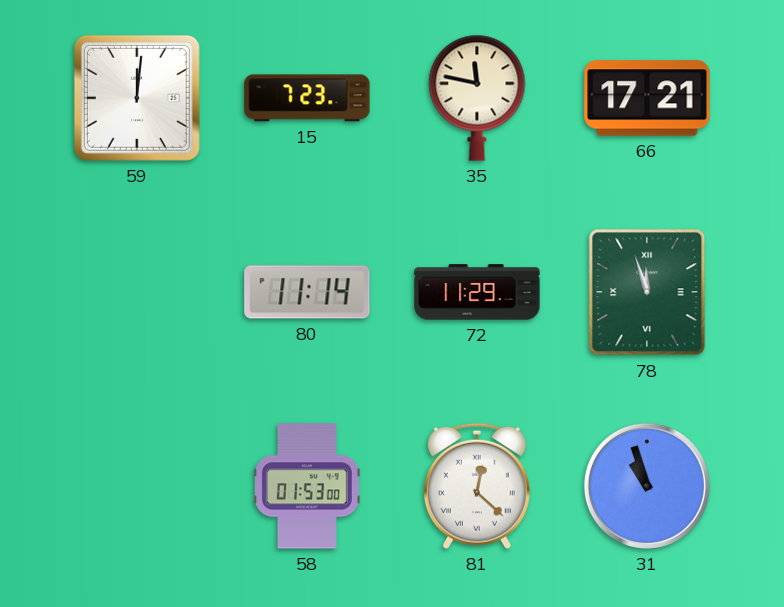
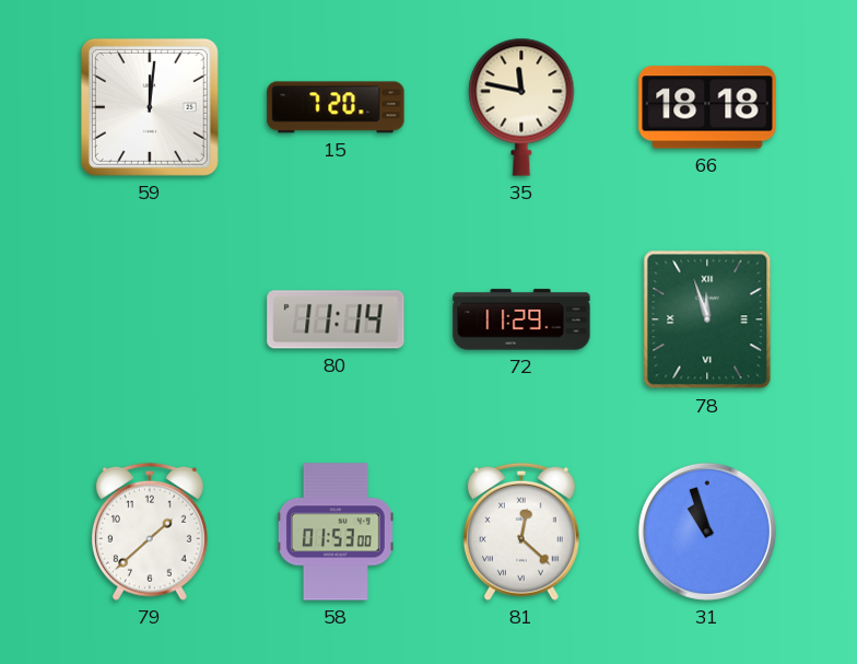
15: 7:23 -> 7:20
66: 17:21 -> 18:18
79: none -> 1:38
